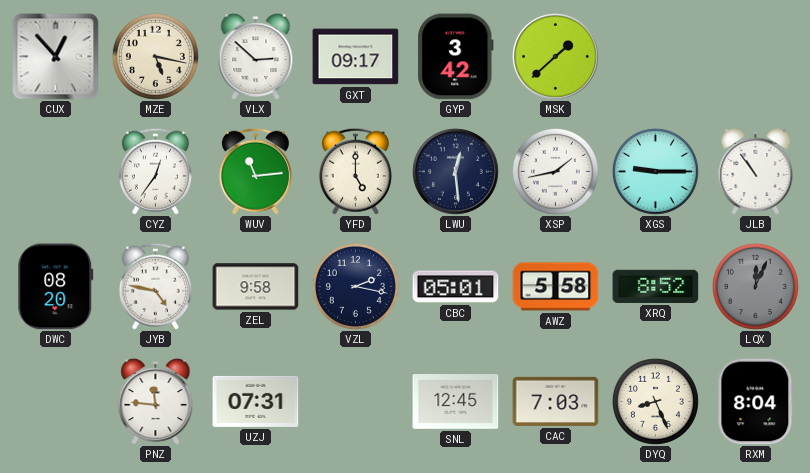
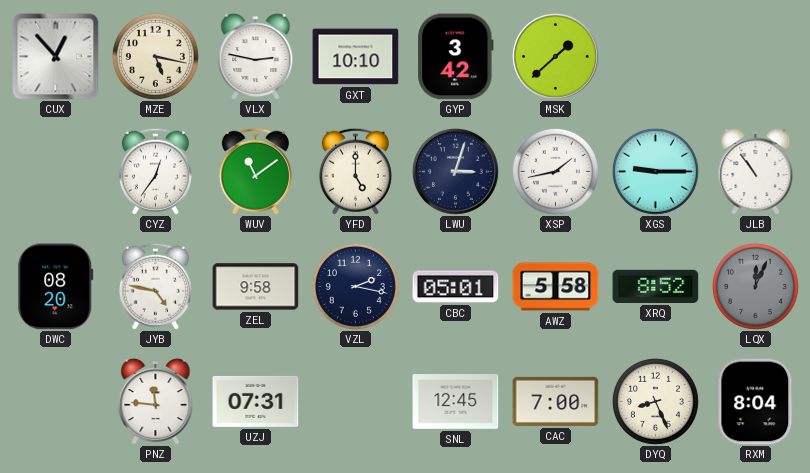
VLX: 2:52 -> 2:47
GXT: 09:17 -> 10:10
WUV: 11:14 -> 11:09
LWU: 12:29 -> 3:03
CAC: 7:03 -> 7:00
